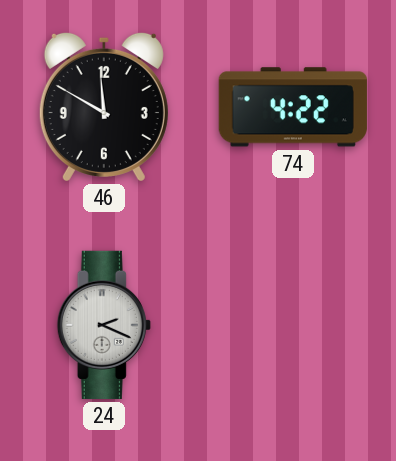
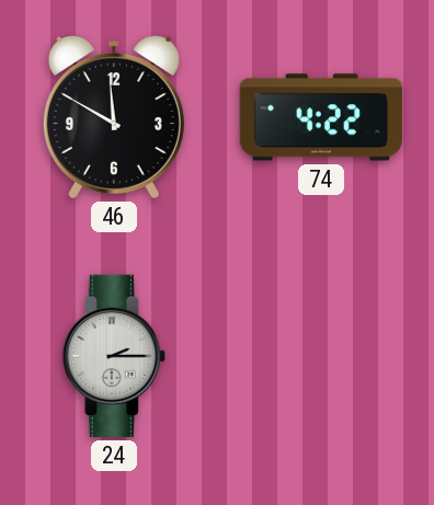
24: 2:19 -> 2:15
